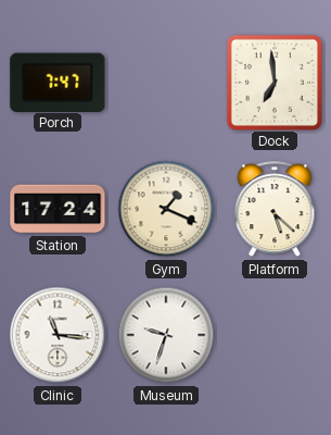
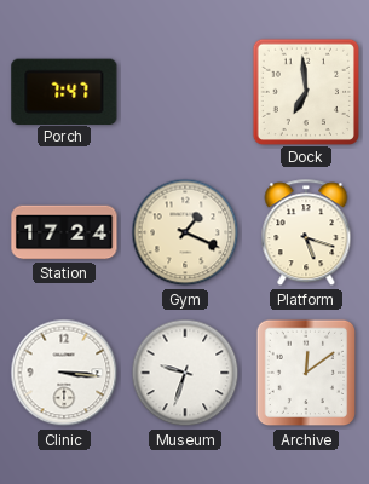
Platform: 5:22 -> 5:18
Clinic: 11:16 -> 3:16
Archive: none -> 12:09
